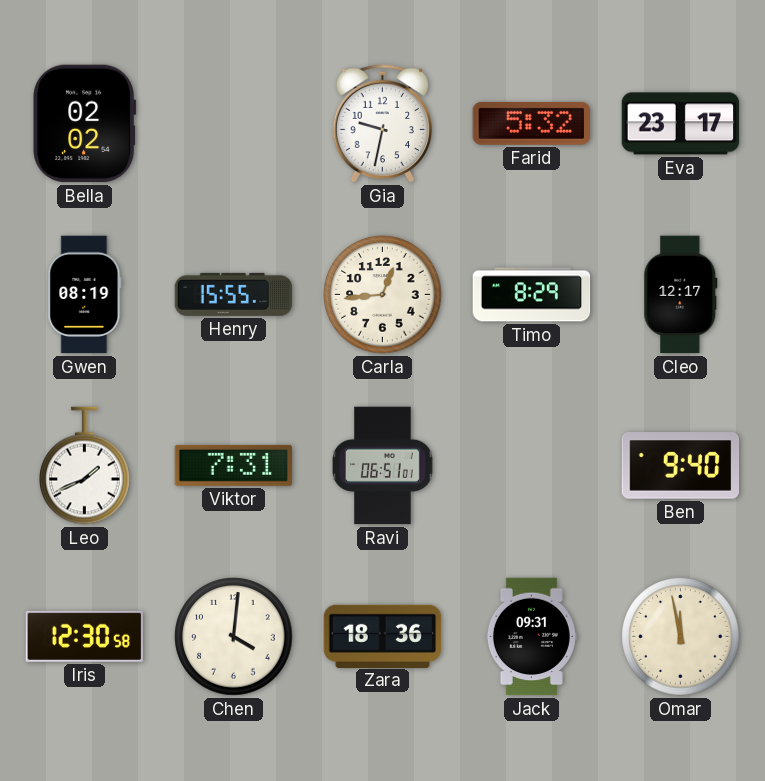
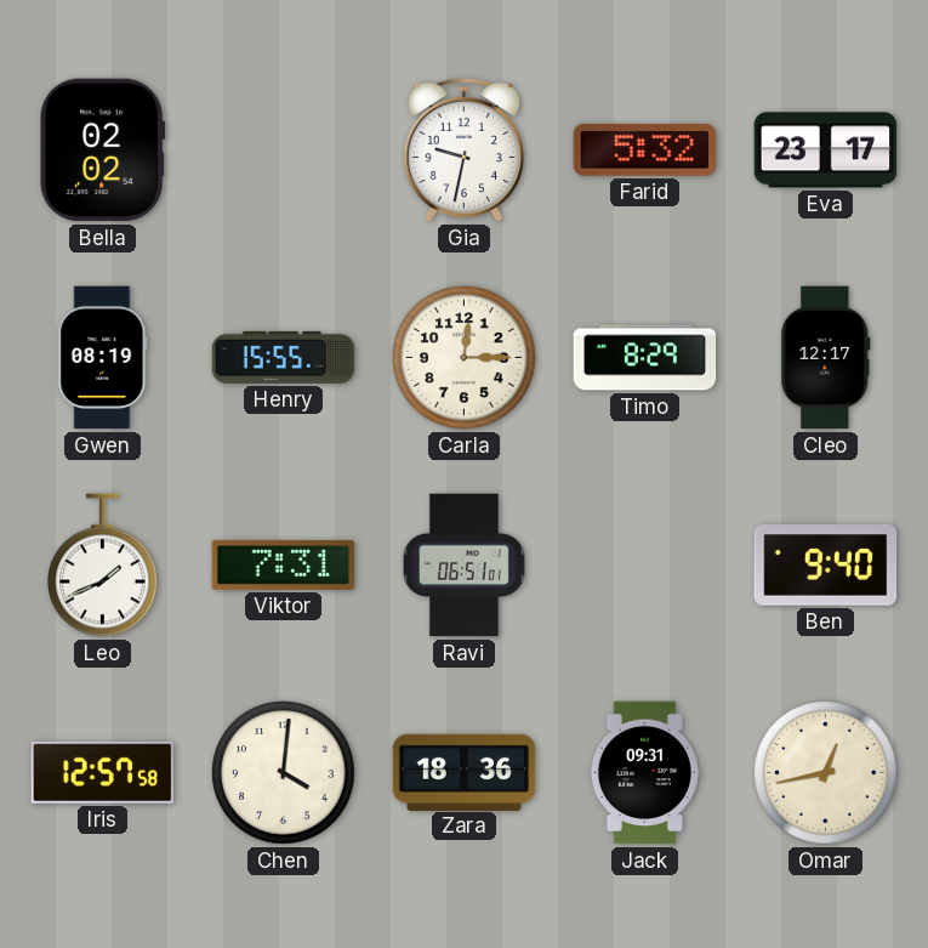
Carla: 12:44 -> 12:15
Iris: 12:30 -> 12:57
Omar: 11:58 -> 12:43
